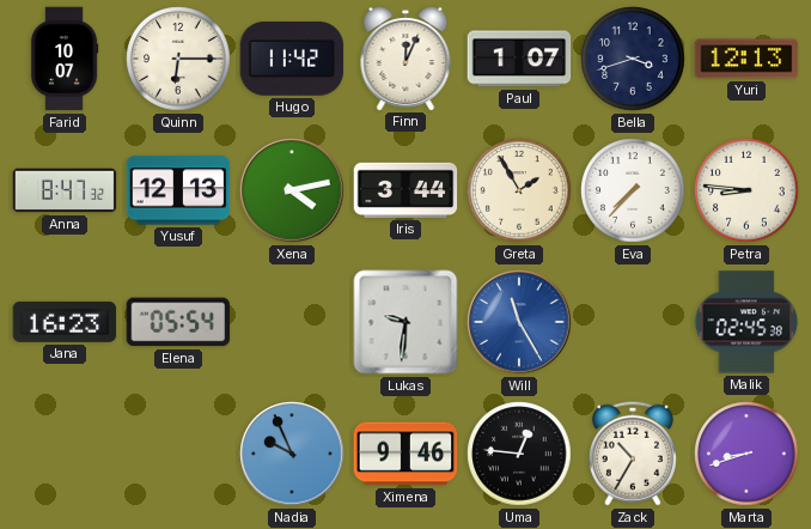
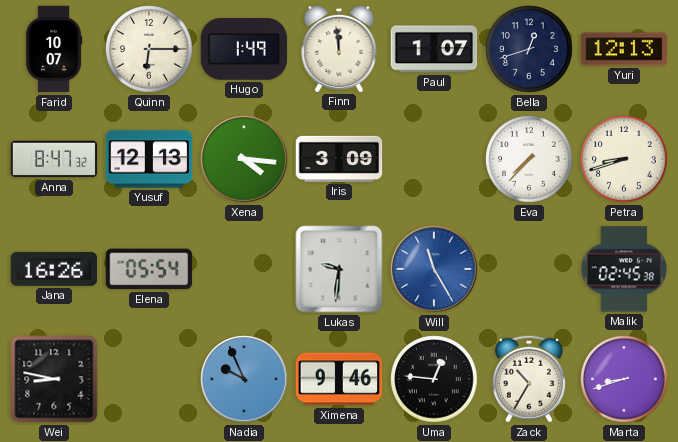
Hugo: 11:42 -> 1:49
Finn: 12:04 -> 11:59
Bella: 3:42 -> 12:42
Xena: 4:13 -> 4:16
Iris: 3:44 -> 3:09
Greta: 1:55 -> none
Petra: 8:46 -> 8:42
Jana: 16:23 -> 16:26
Wei: none -> 8:47
